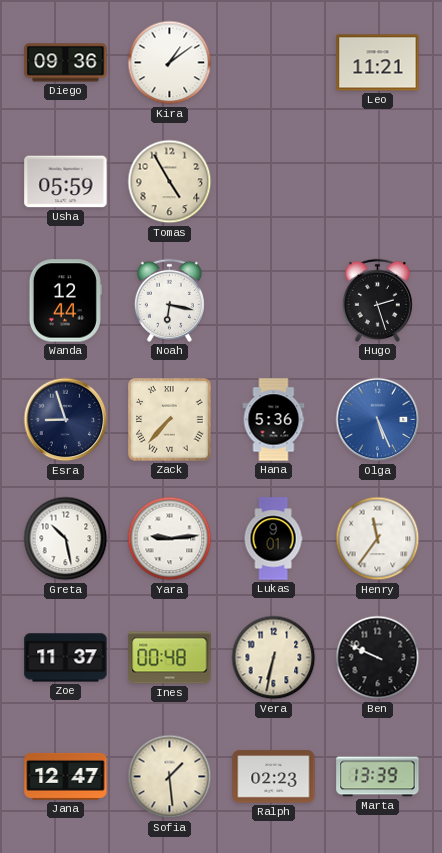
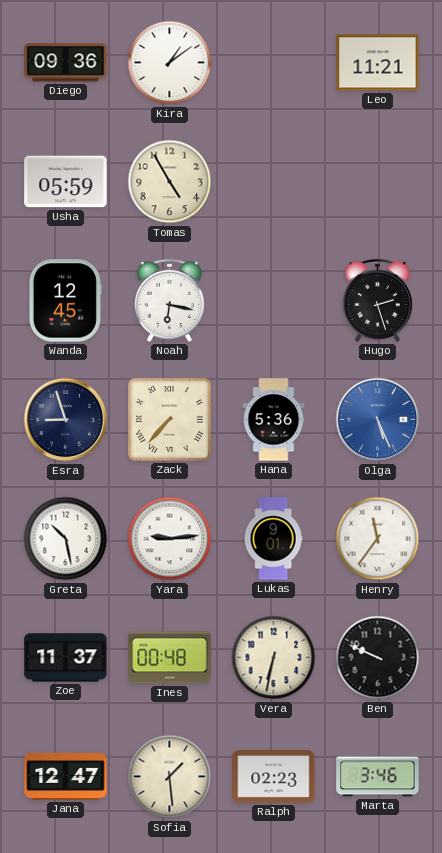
Wanda: 12:44 -> 12:45
Marta: 13:39 -> 3:46
